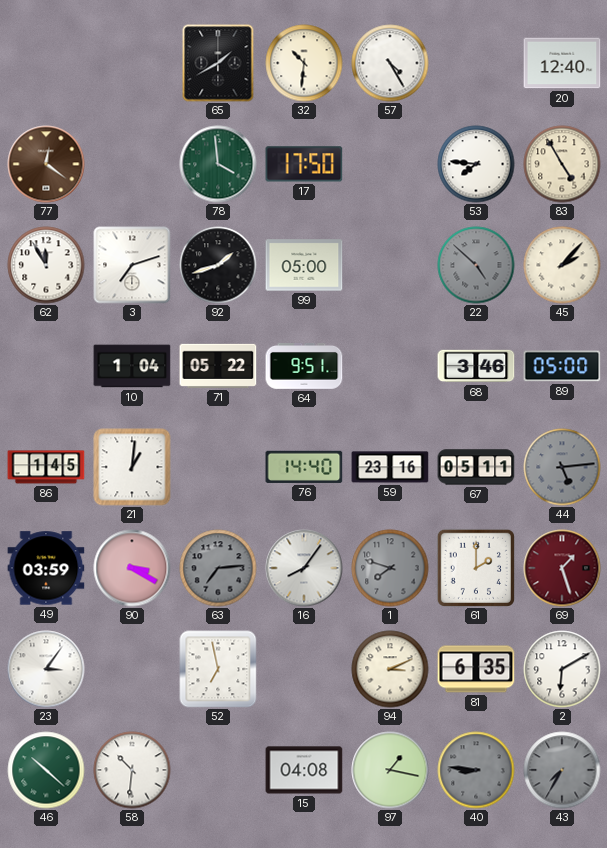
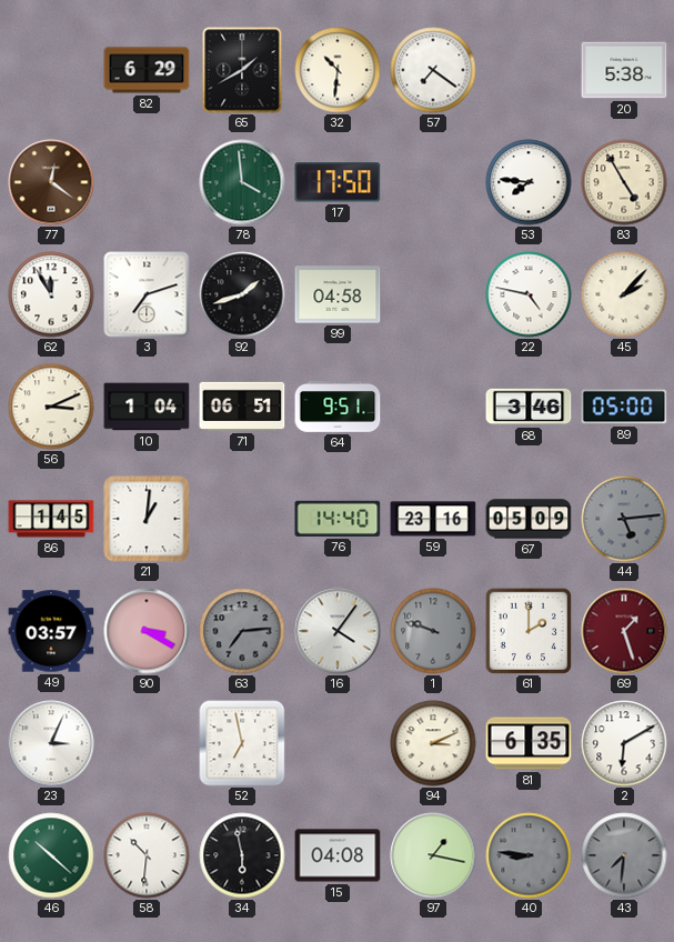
82: none -> 6:29
57: 4:25 -> 7:21
20: 12:40 -> 5:38
99: 05:00 -> 04:58
22: 4:52 -> 4:47
22 dial: grey -> white
56: none -> 3:11
71: 05:22 -> 06:51
67: 05:11 -> 05:09
49: 03:59 -> 03:57
16: 8:06 -> 4:06
1: 7:48 -> 9:48
23: 3:06 -> 3:04
34: none -> 5:58
43: 7:35 -> 7:31
